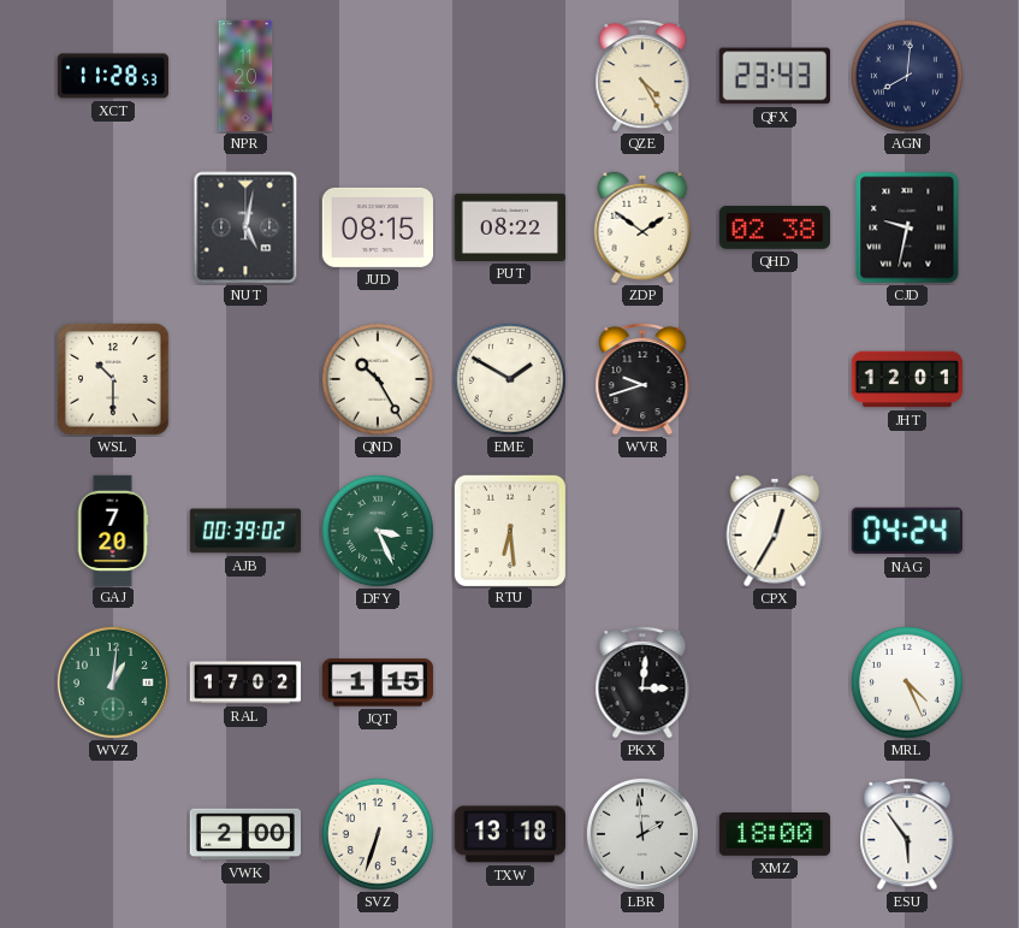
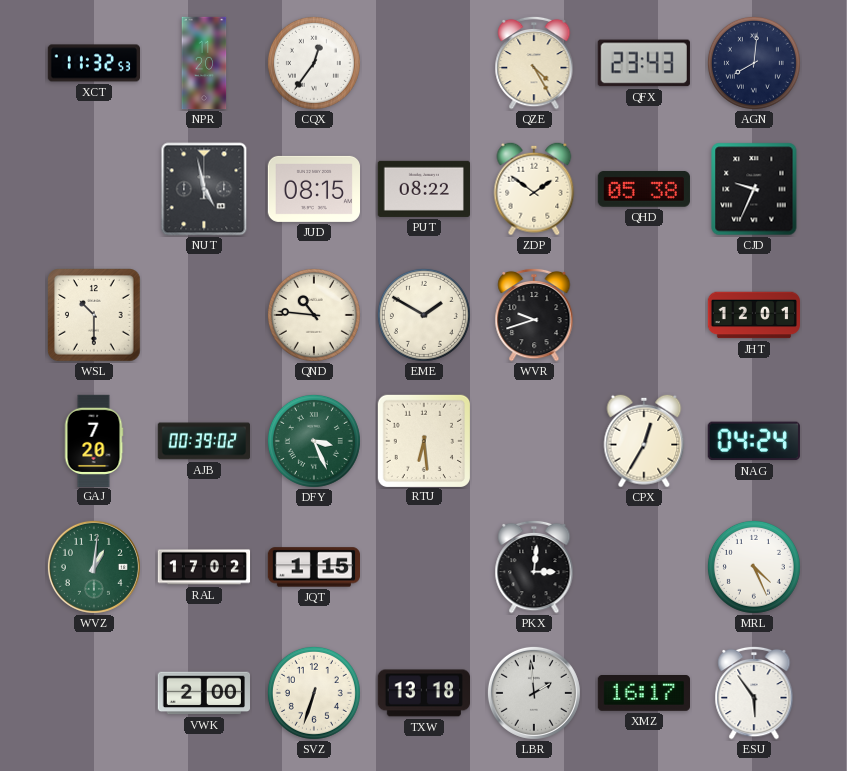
XCT: 11:28 -> 11:32
CQX: none -> 12:36
NUT: 5:02 -> 4:58
QHD: 02:38 -> 05:38
CJD: 9:32 -> 9:34
QND: 10:25 -> 10:46
XMZ: 18:00 -> 16:17
